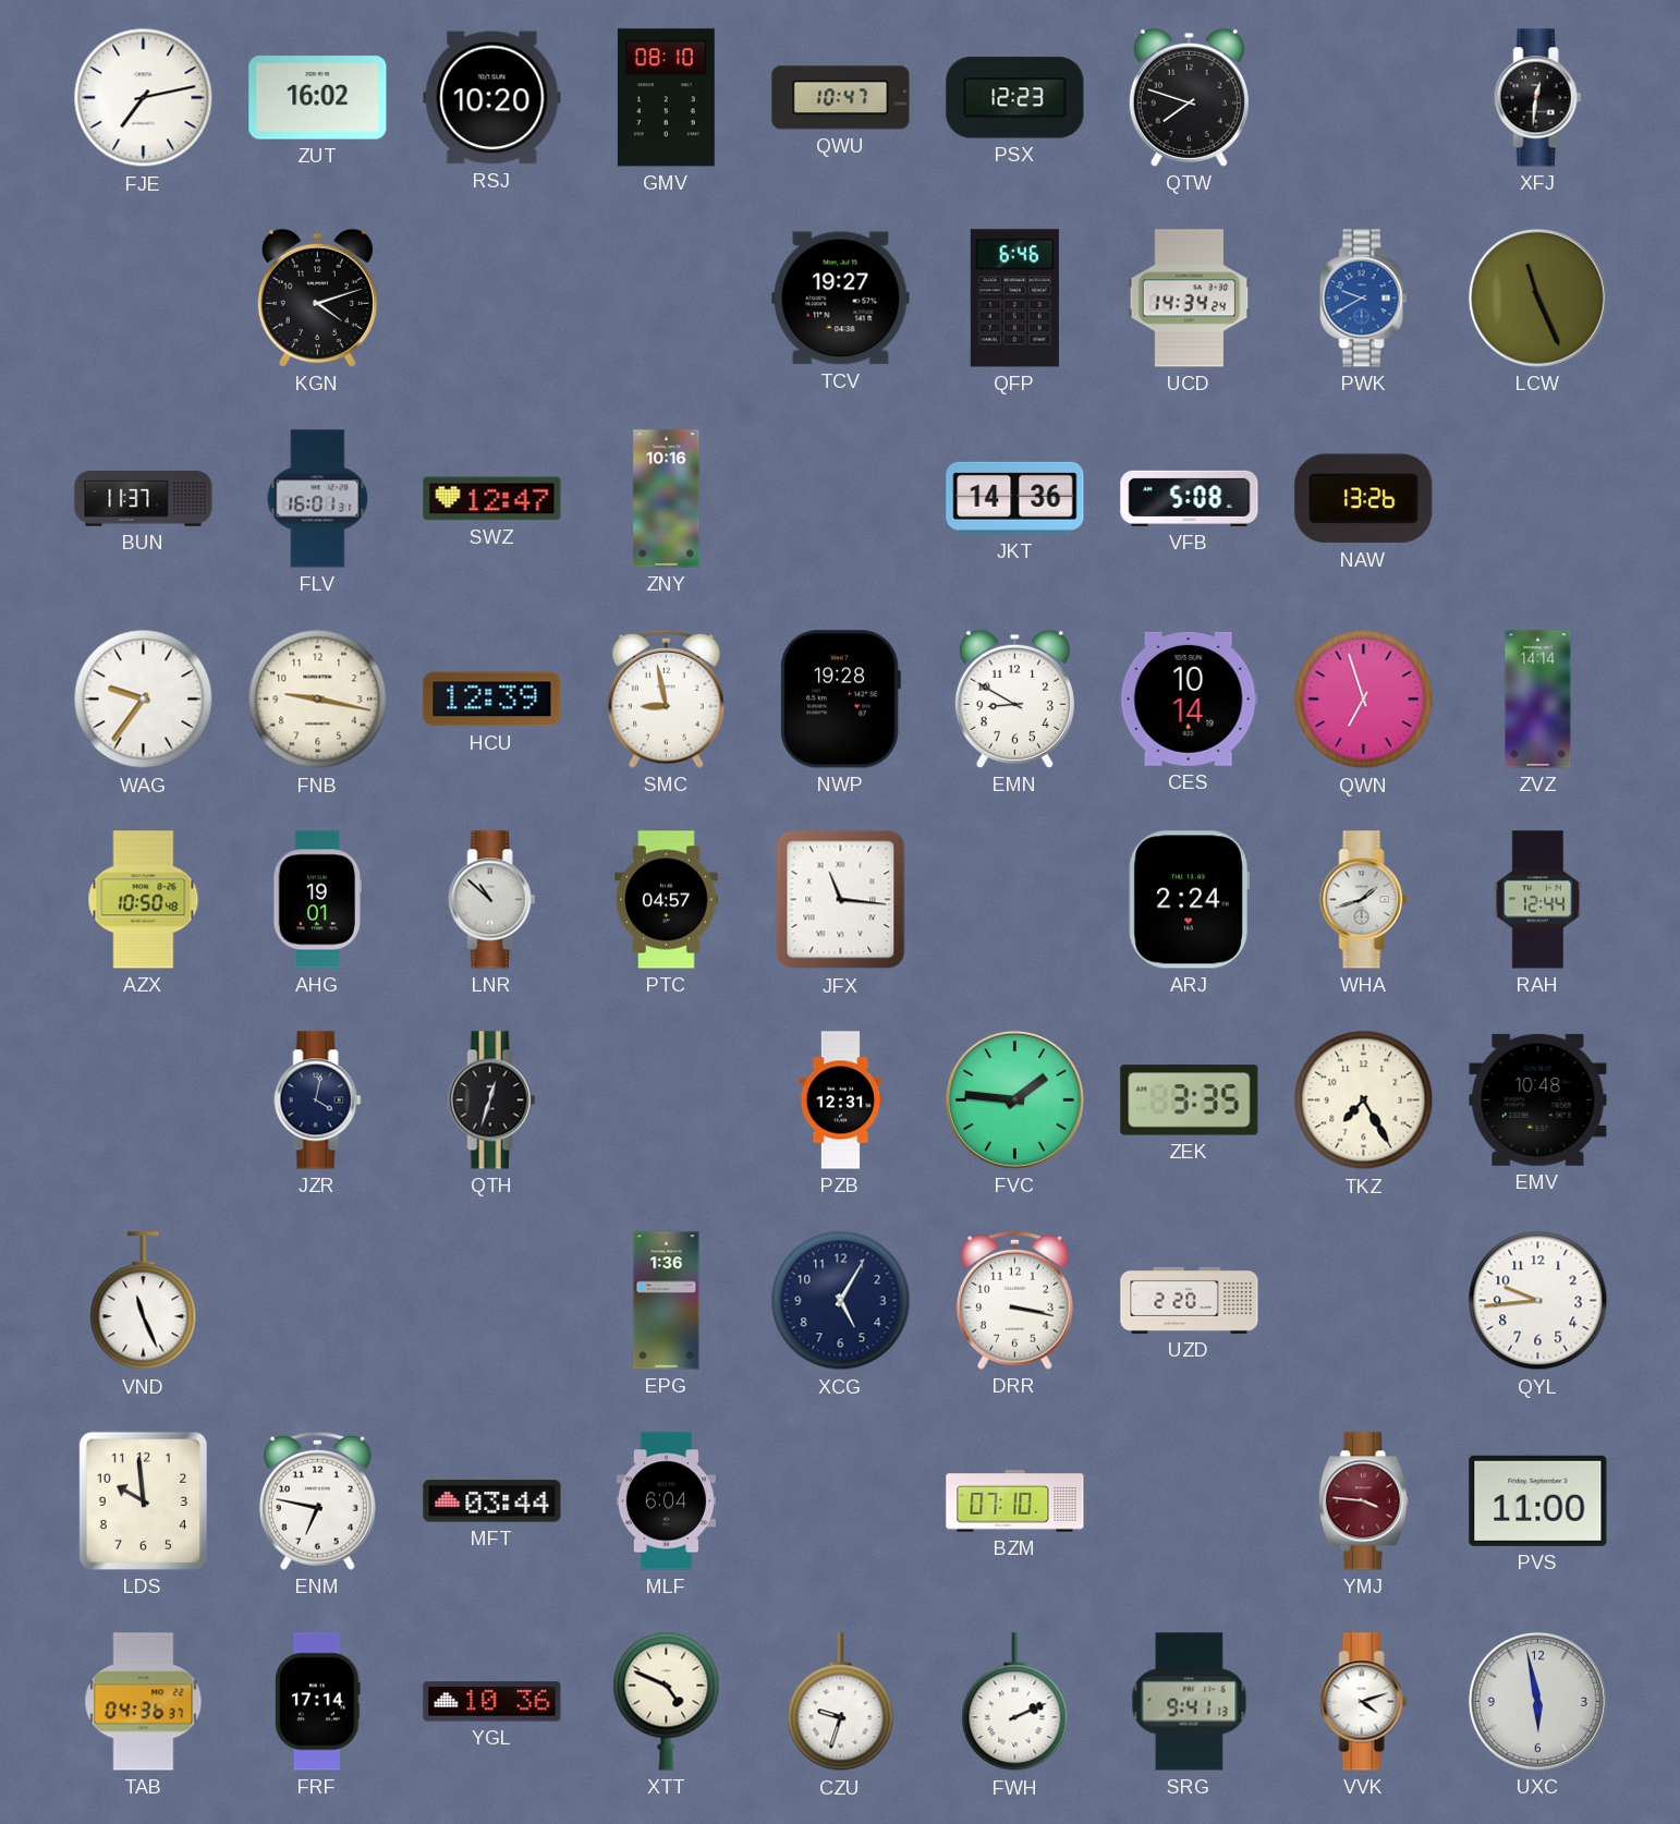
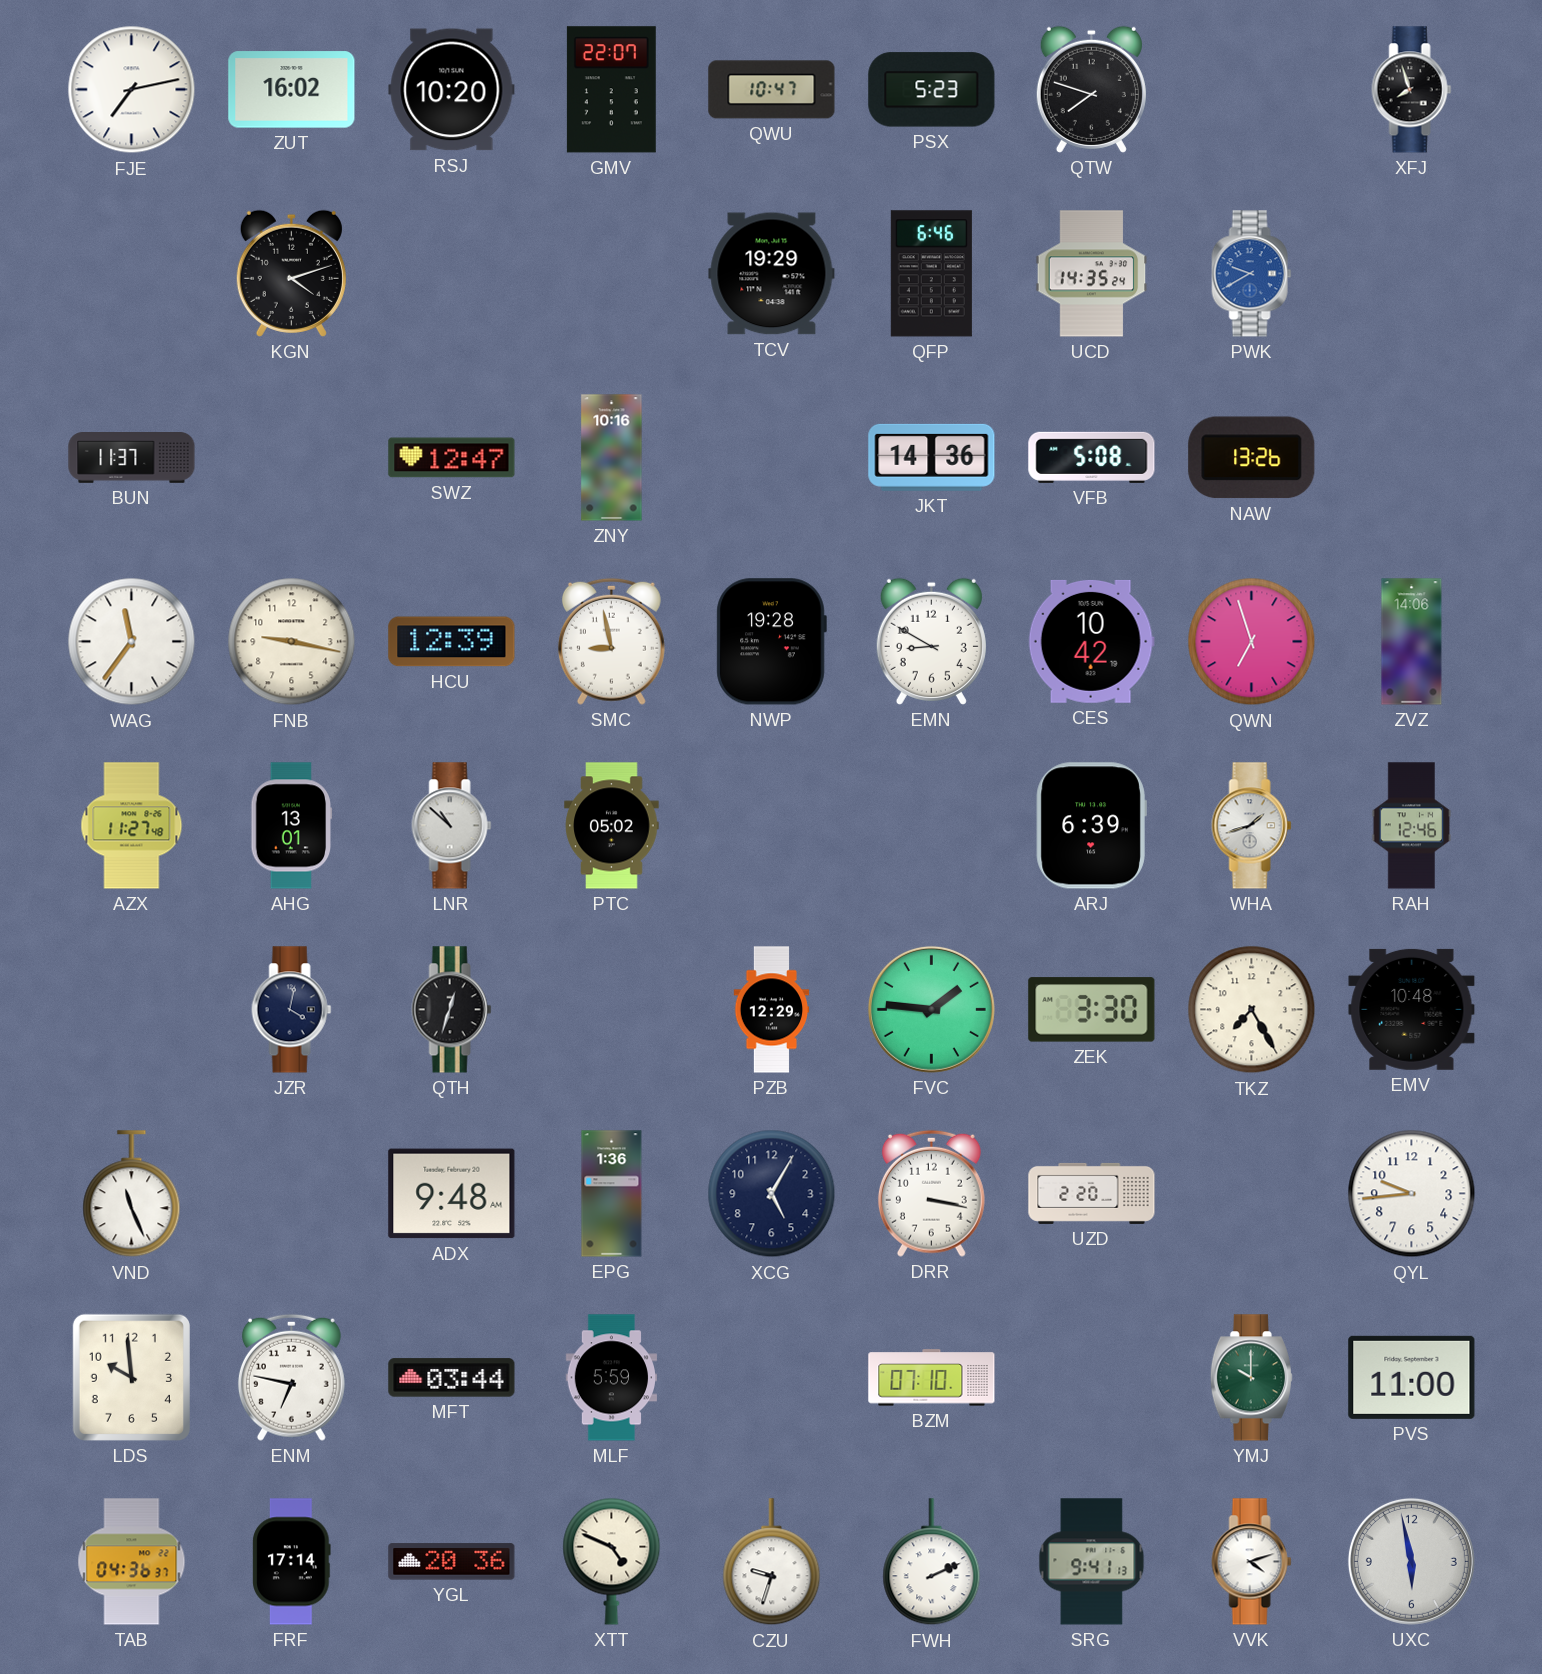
GMV: 08:10 -> 22:07
PSX: 12:23 -> 5:23
XFJ: 12:31 -> 7:57
TCV: 19:27 -> 19:29
UCD: 14:34 -> 14:35
LCW: 11:26 -> none
FLV: 16:01 -> none
WAG: 9:36 -> 11:36
CES: 10:14 -> 10:42
ZVZ: 14:14 -> 14:06
AZX: 10:50 -> 11:27
AHG: 19:01 -> 13:01
PTC: 04:57 -> 05:02
JFX: 11:16 -> none
ARJ: 2:24 -> 6:39
RAH: 12:44 -> 12:46
PZB: 12:31 -> 12:29
ZEK: 3:35 -> 3:30
ADX: none -> 9:48
MLF: 6:04 -> 5:59
YMJ: 3:46 -> 10:00
YMJ dial: burgundy -> green
YGL: 10:36 -> 20:36
